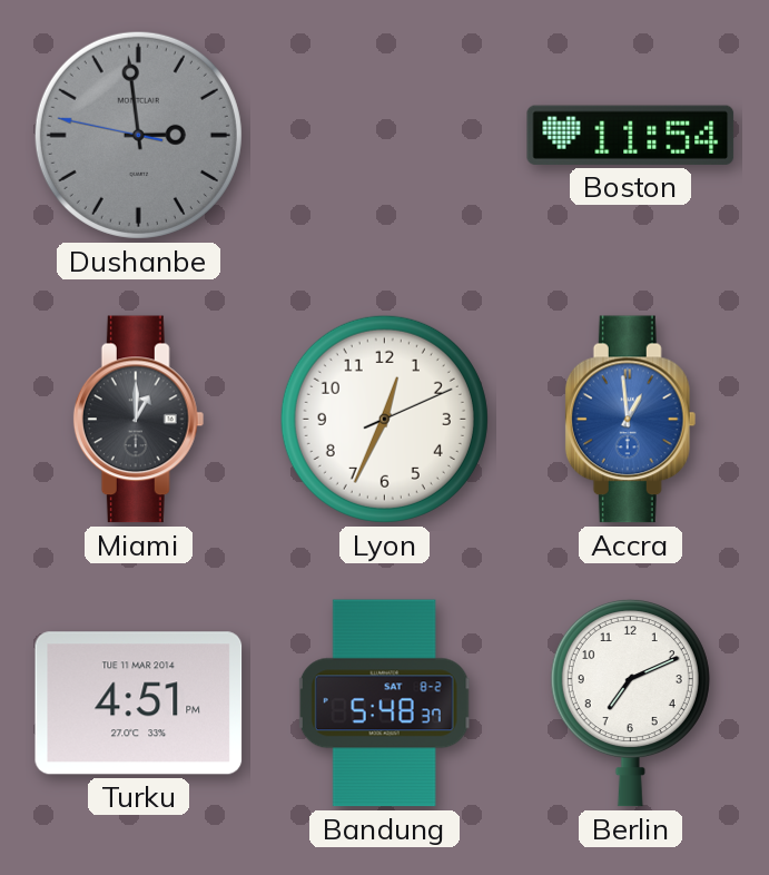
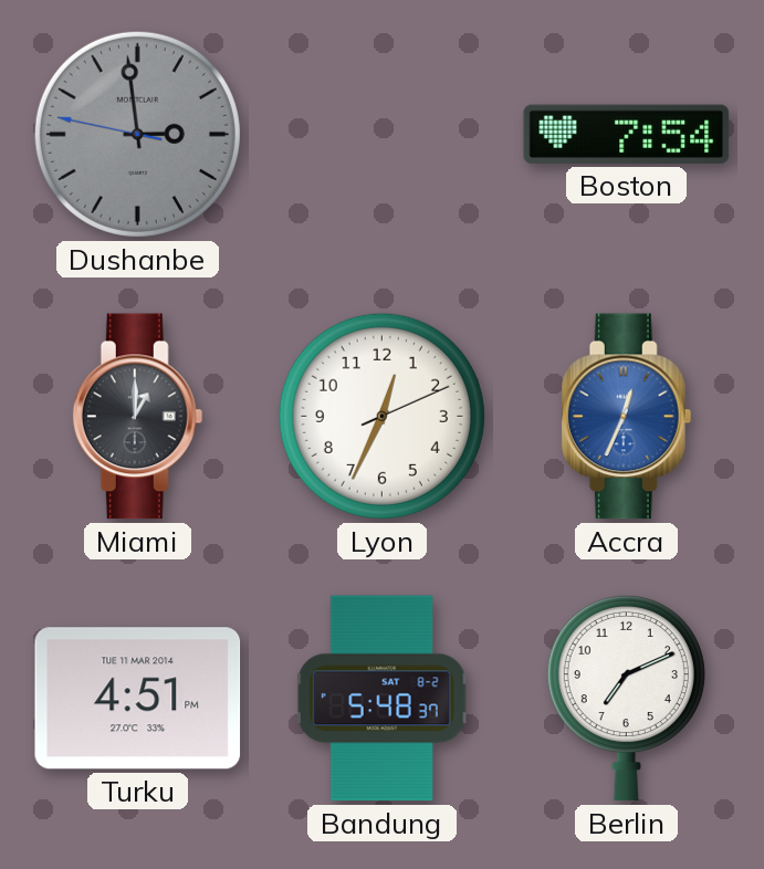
Boston: 11:54 -> 7:54
Accra: 12:59 -> 12:34
